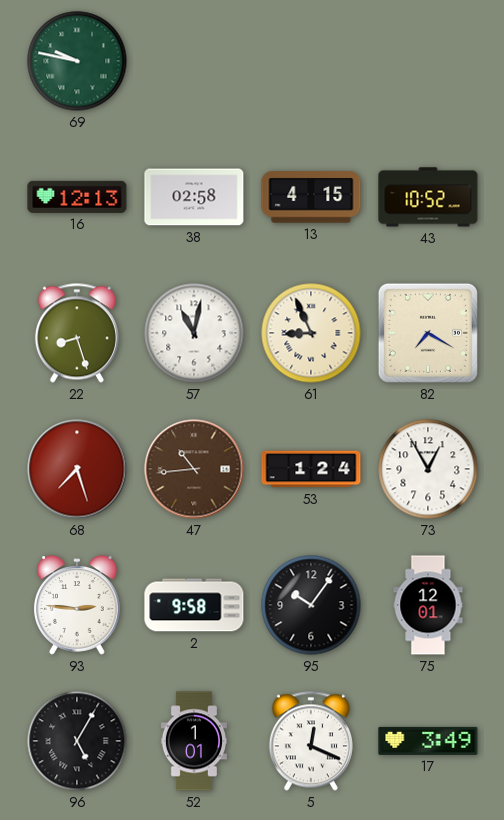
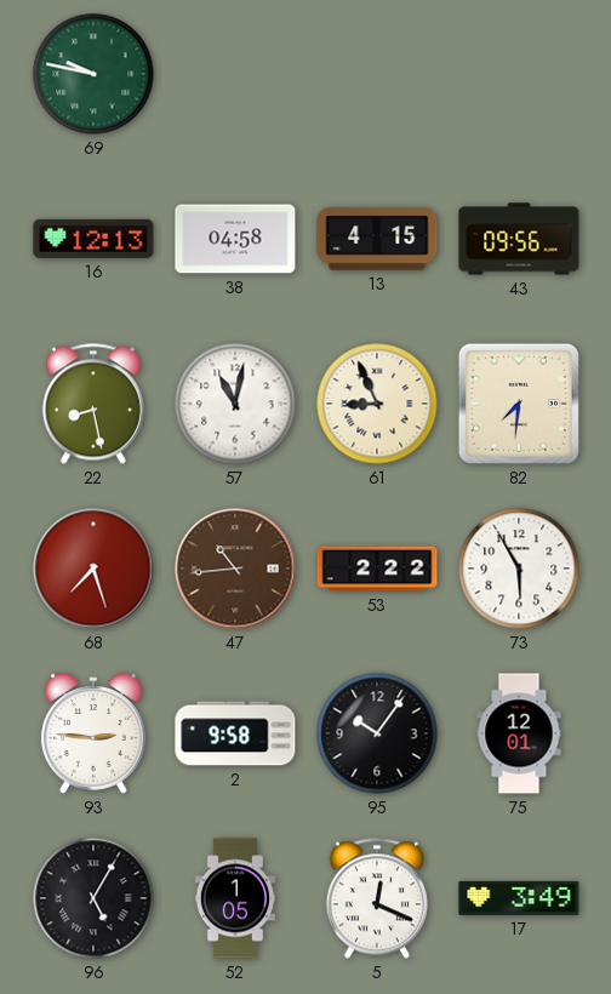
38: 02:58 -> 04:58
43: 10:52 -> 09:56
22: 8:27 -> 8:28
82: 7:20 -> 7:31
53: 1:24 -> 2:22
73: 12:55 -> 5:55
52: 1:01 -> 1:05
